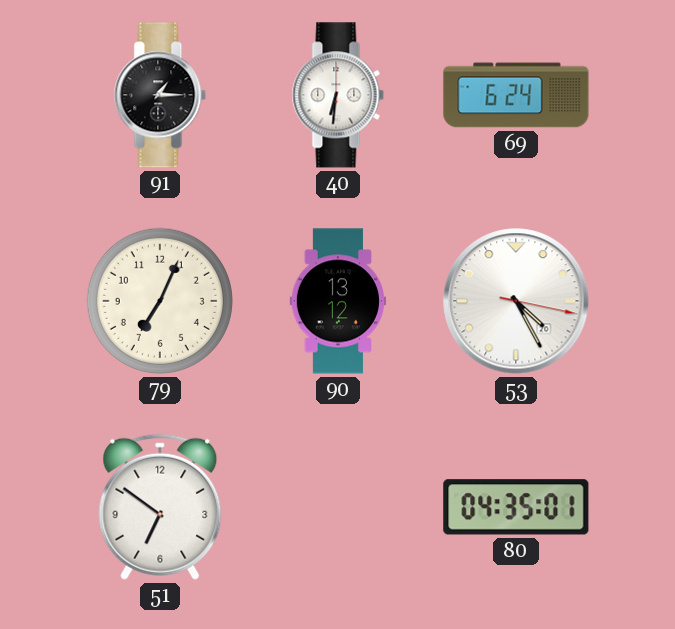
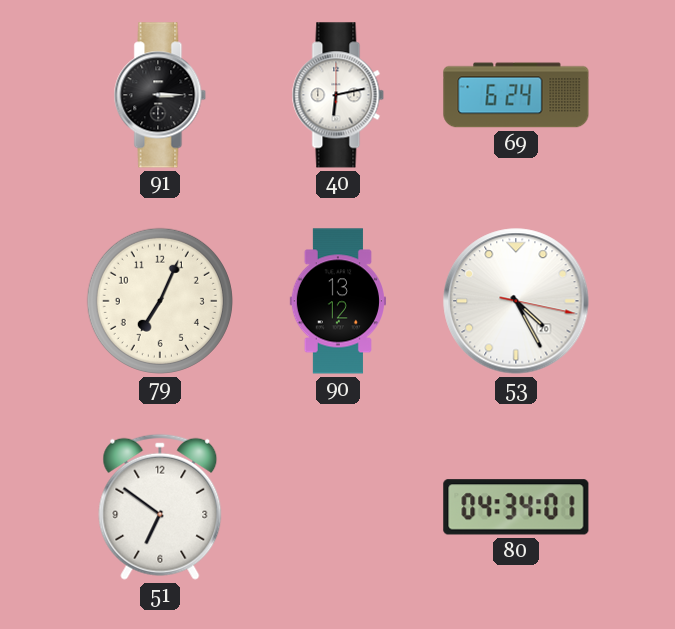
91: 1:15 -> 3:15
40: 6:31 -> 6:13
80: 04:35 -> 04:34
